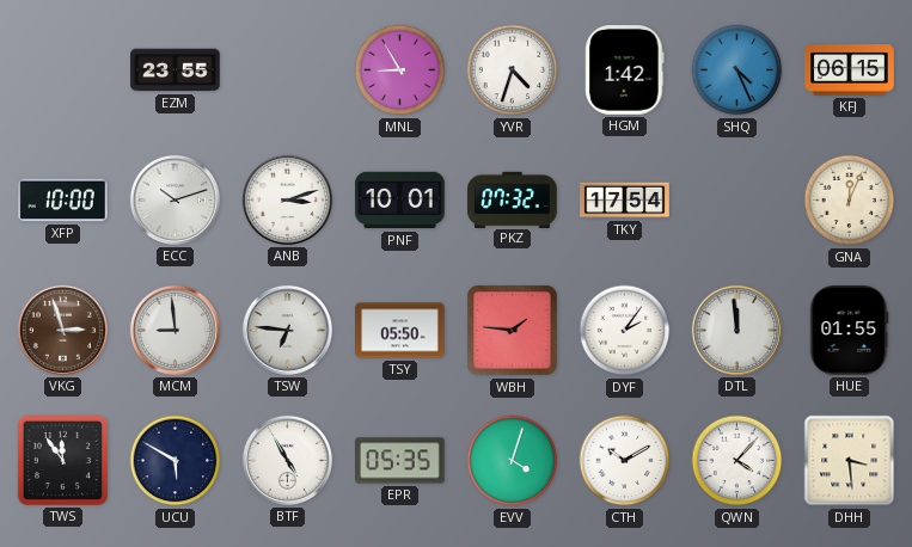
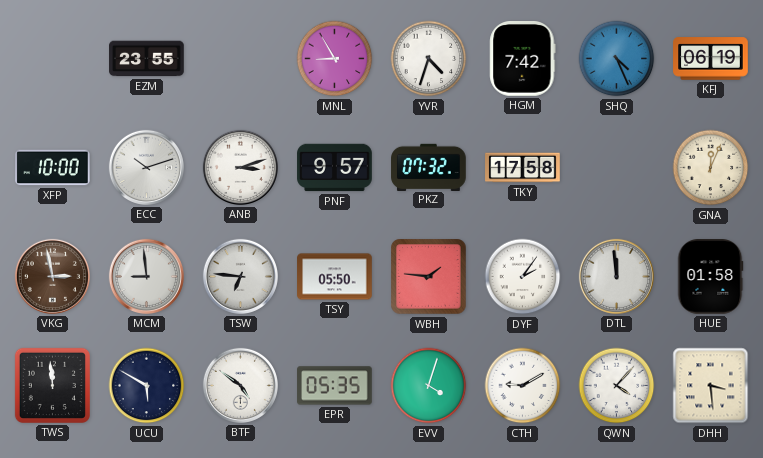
HGM: 1:42 -> 7:42
KFJ: 06:15 -> 06:19
PNF: 10:01 -> 9:57
TKY: 17:54 -> 17:58
VKG: 2:57 -> 2:58
HUE: 01:55 -> 01:58
TWS: 11:54 -> 11:59
BTF: 4:55 -> 4:51
CTH: 10:10 -> 9:10
